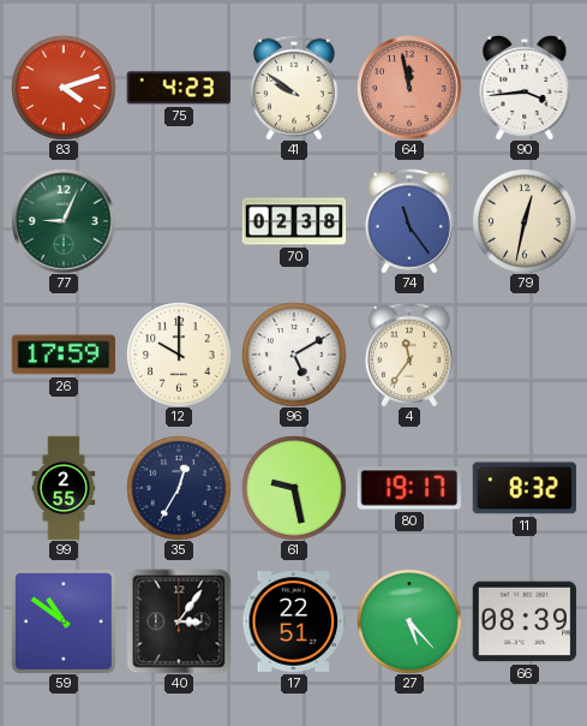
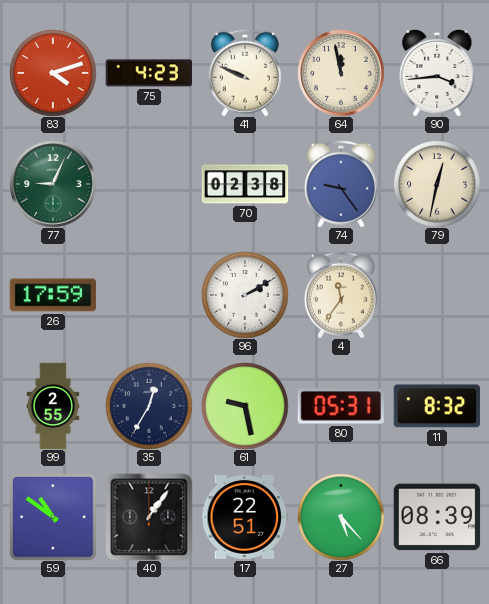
41: 9:51 -> 9:49
64 dial: salmon -> cream
74: 11:24 -> 9:24
12: 10:00 -> none
96: 5:10 -> 2:10
80: 19:17 -> 05:31
40: 3:06 -> 1:06
